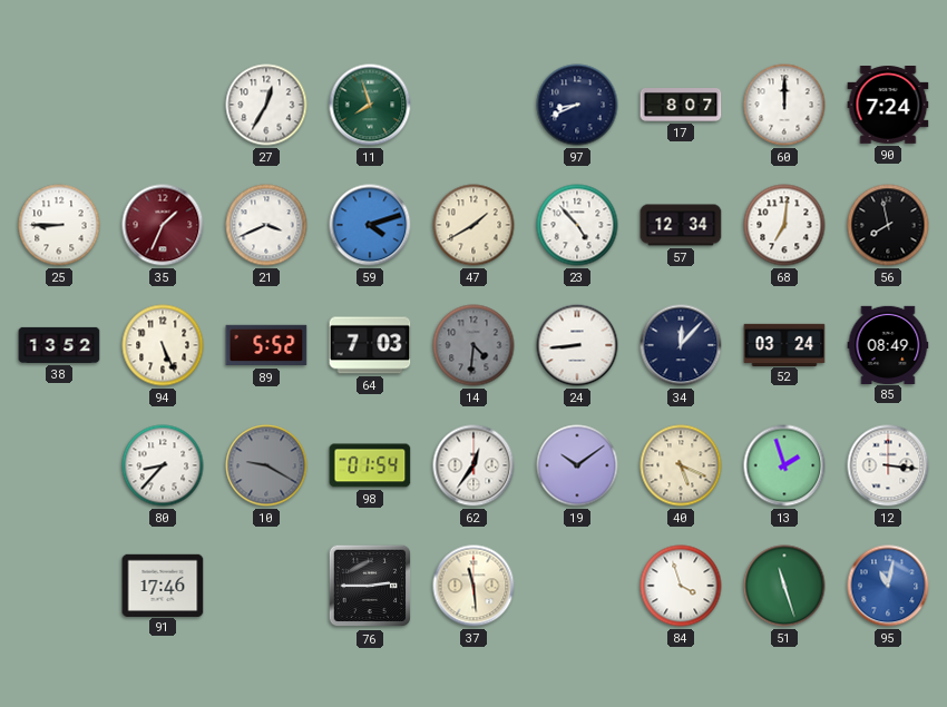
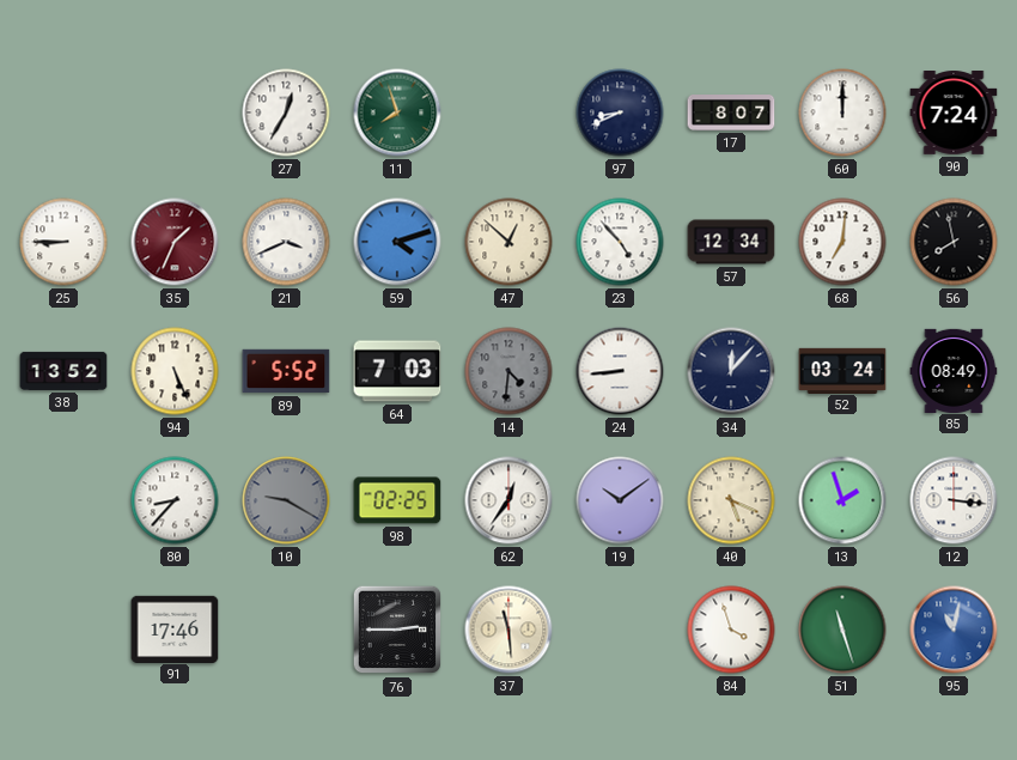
47: 1:40 -> 12:52
98: 01:54 -> 02:25
